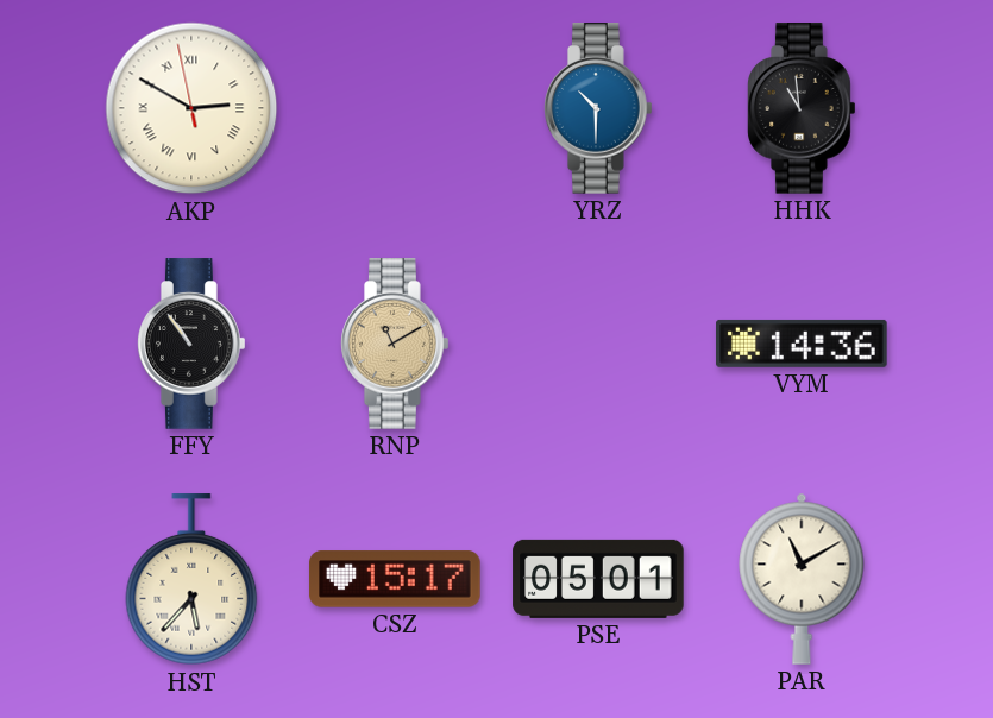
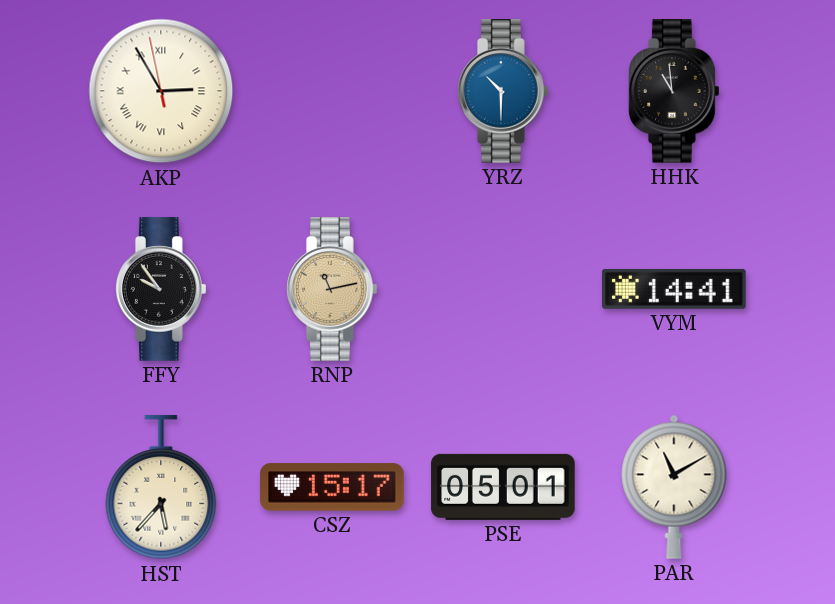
AKP: 2:49 -> 2:54
FFY: 10:54 -> 9:54
RNP: 11:10 -> 11:13
VYM: 14:36 -> 14:41
